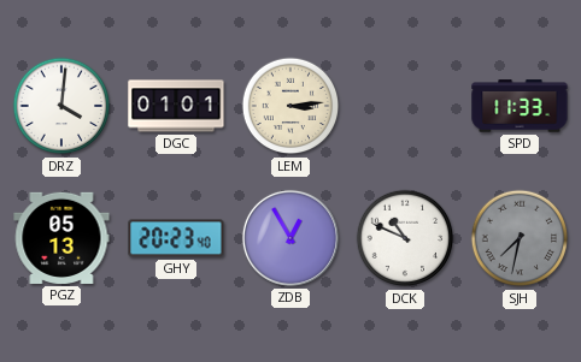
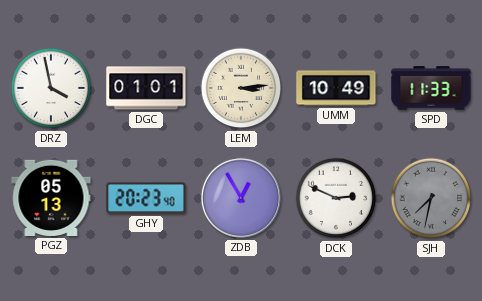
DRZ: 4:01 -> 3:58
UMM: none -> 10:49
DCK: 10:49 -> 2:49
